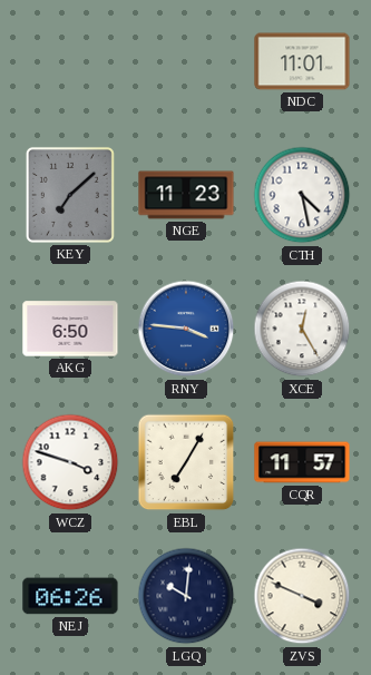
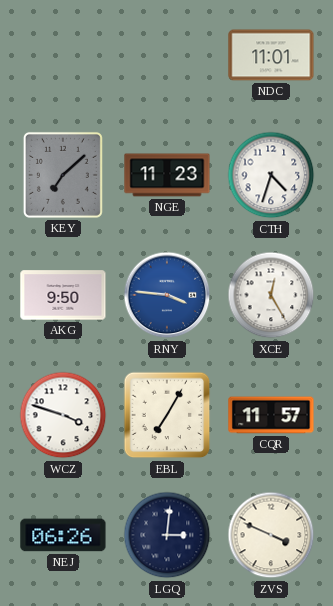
CTH: 4:28 -> 4:33
AKG: 6:50 -> 9:50
LGQ: 10:01 -> 3:01
